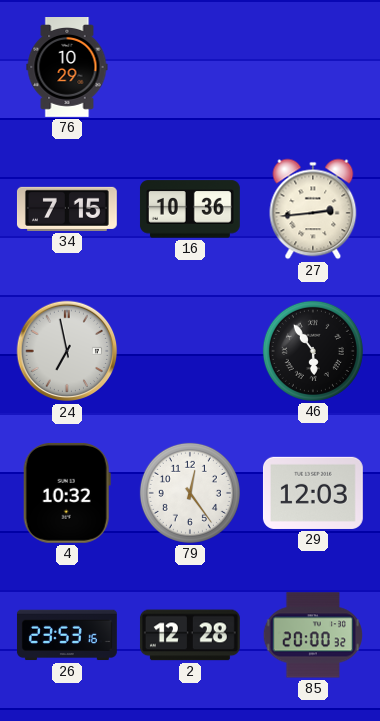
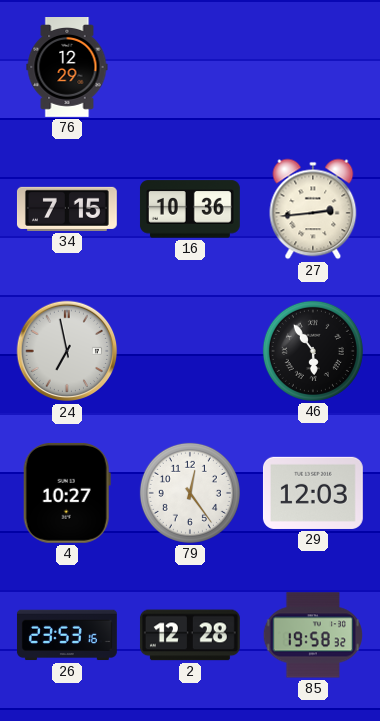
76: 10:29 -> 12:29
4: 10:32 -> 10:27
85: 20:00 -> 19:58
